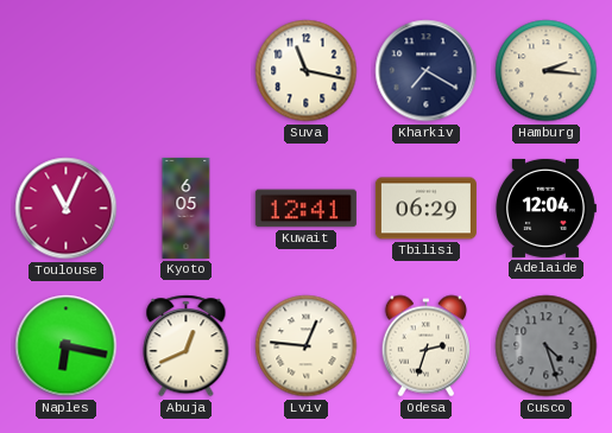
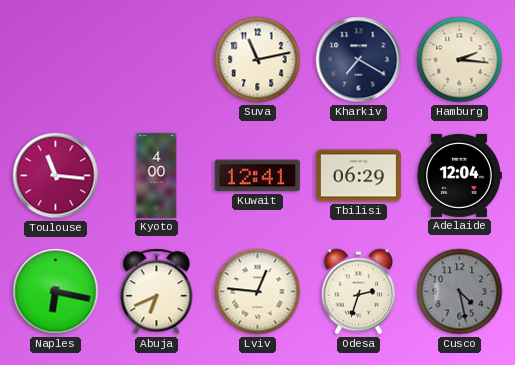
Suva: 11:17 -> 11:13
Toulouse: 11:04 -> 11:16
Kyoto: 6:05 -> 4:00
Abuja: 12:41 -> 6:41
Cusco: 4:27 -> 4:28
